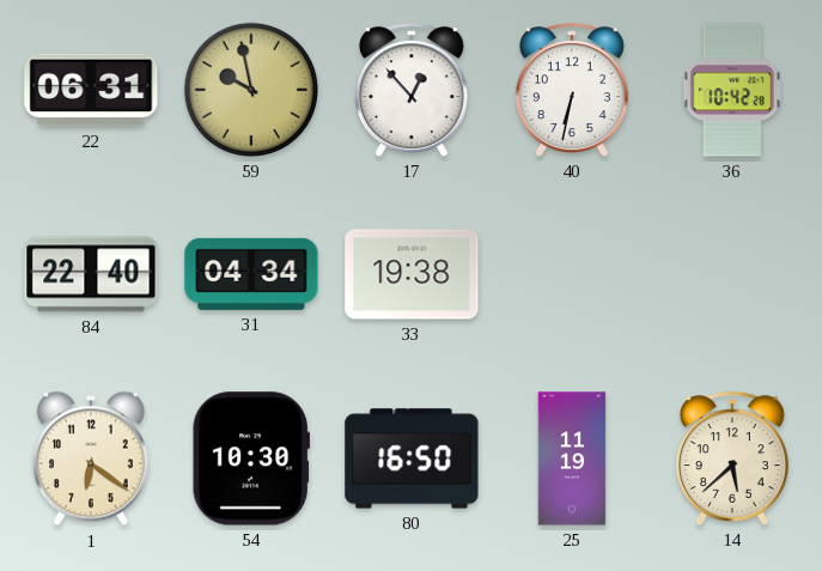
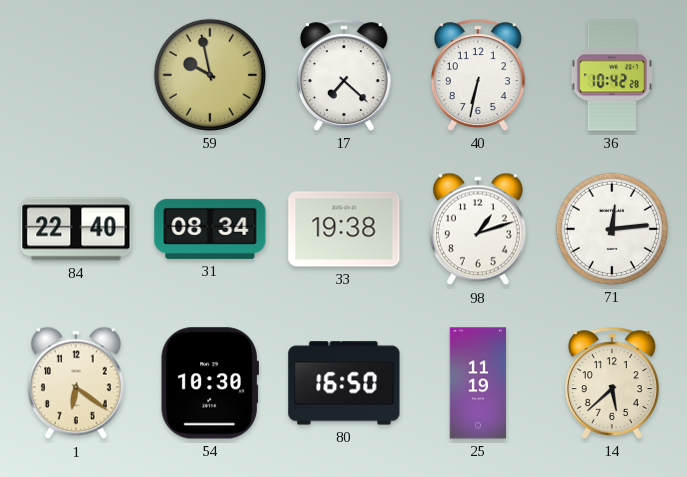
22: 06:31 -> none
17: 12:53 -> 7:22
31: 04:34 -> 08:34
98: none -> 1:12
71: none -> 12:14
